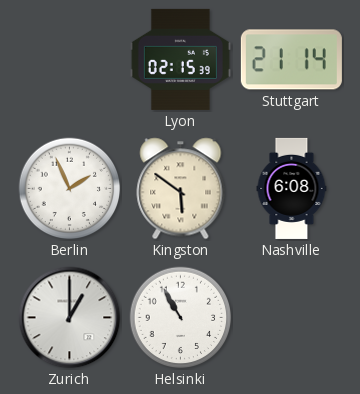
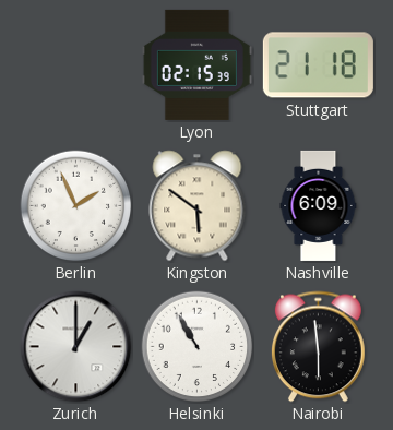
Stuttgart: 21:14 -> 21:18
Nashville: 6:08 -> 6:09
Nairobi: none -> 5:59
